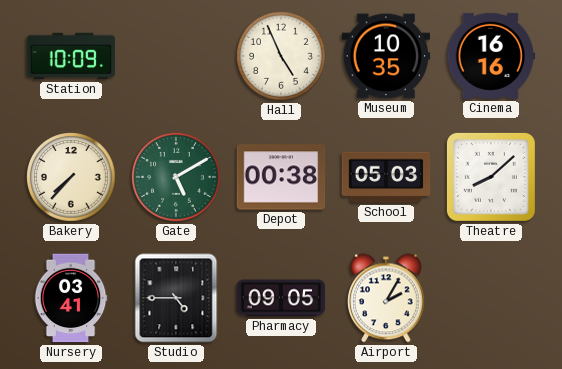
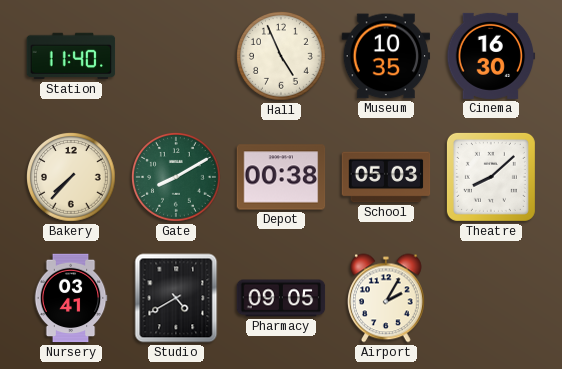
Station: 10:09 -> 11:40
Cinema: 16:16 -> 16:30
Gate: 5:10 -> 8:10
Studio: 4:45 -> 4:40
